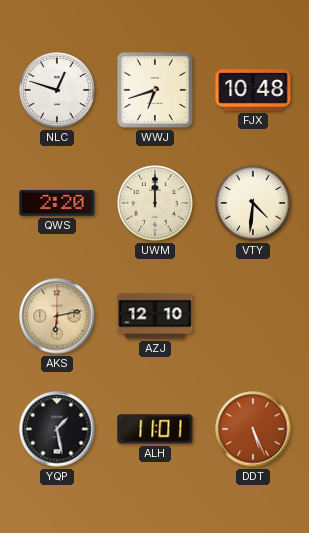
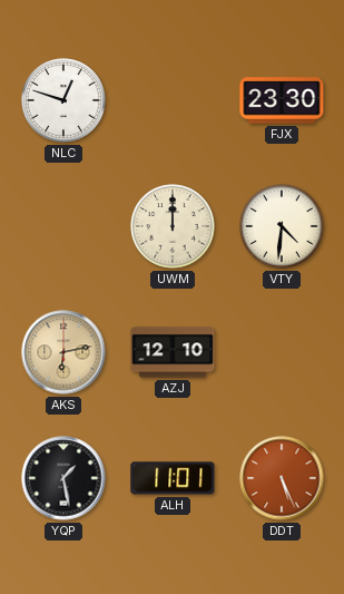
WWJ: 6:42 -> none
FJX: 10:48 -> 23:30
QWS: 2:20 -> none
